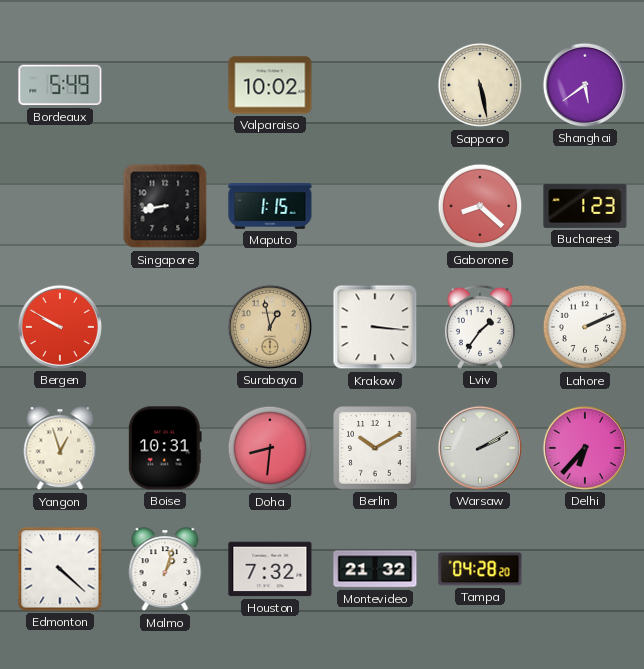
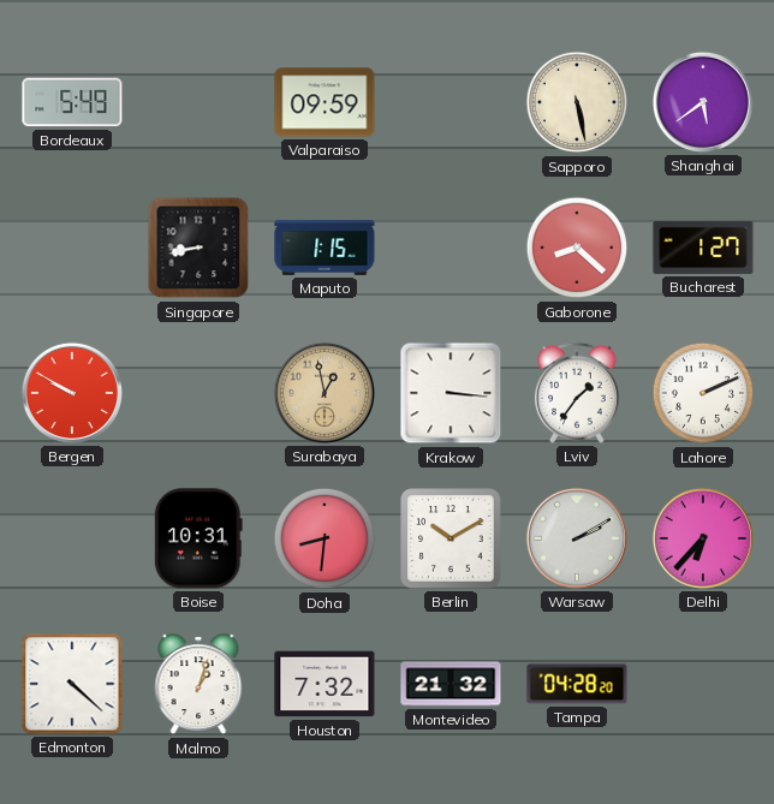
Valparaiso: 10:02 -> 09:59
Bucharest: 1:23 -> 1:27
Yangon: 12:57 -> none
